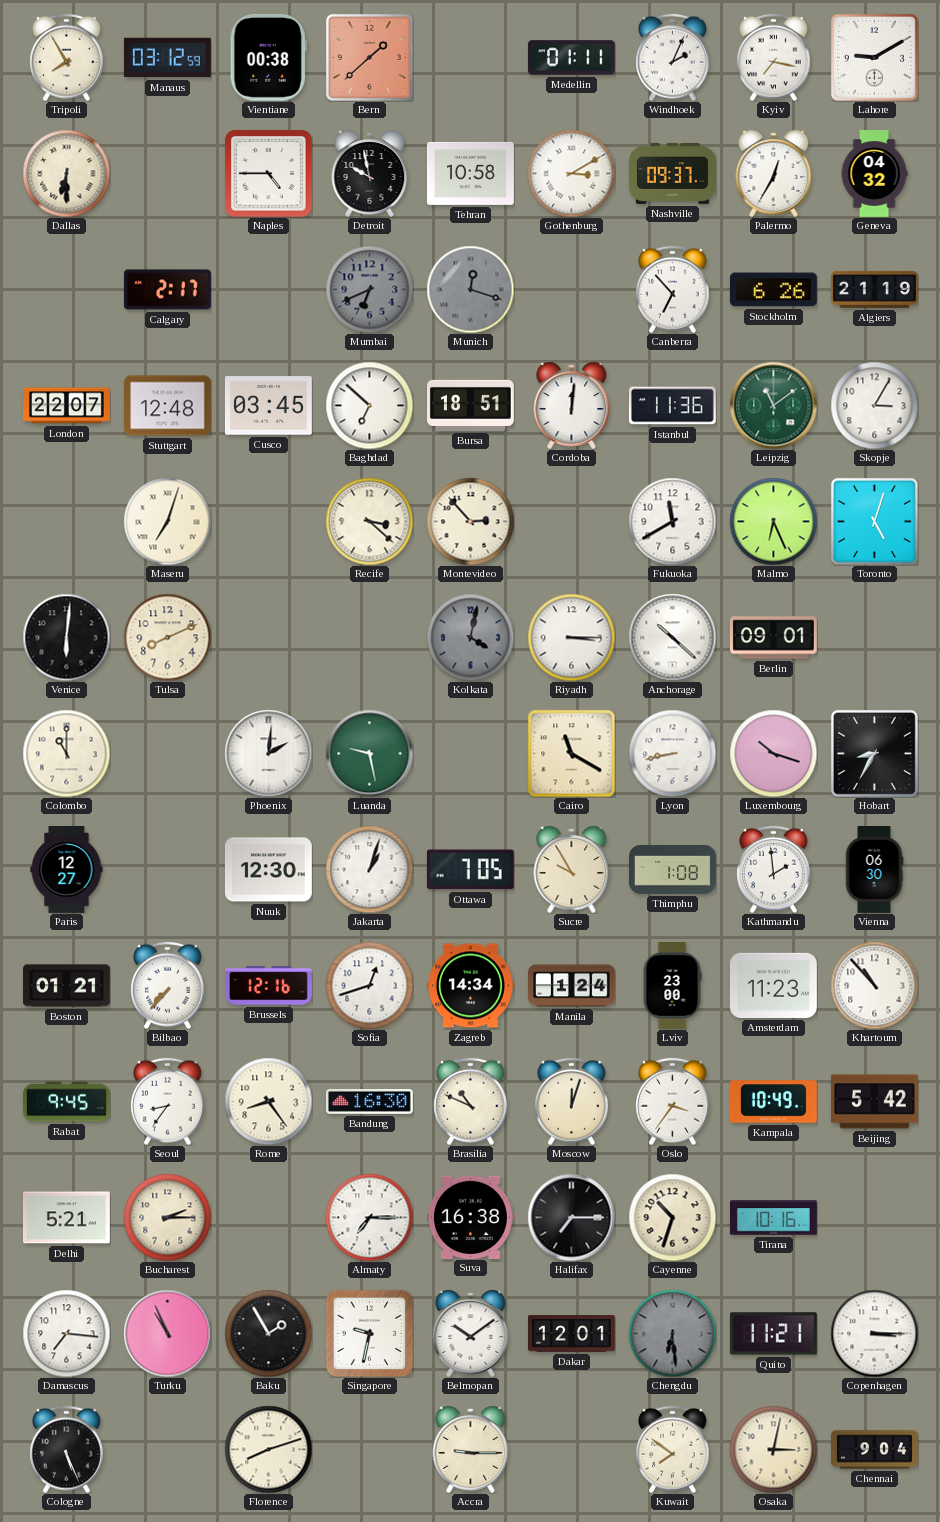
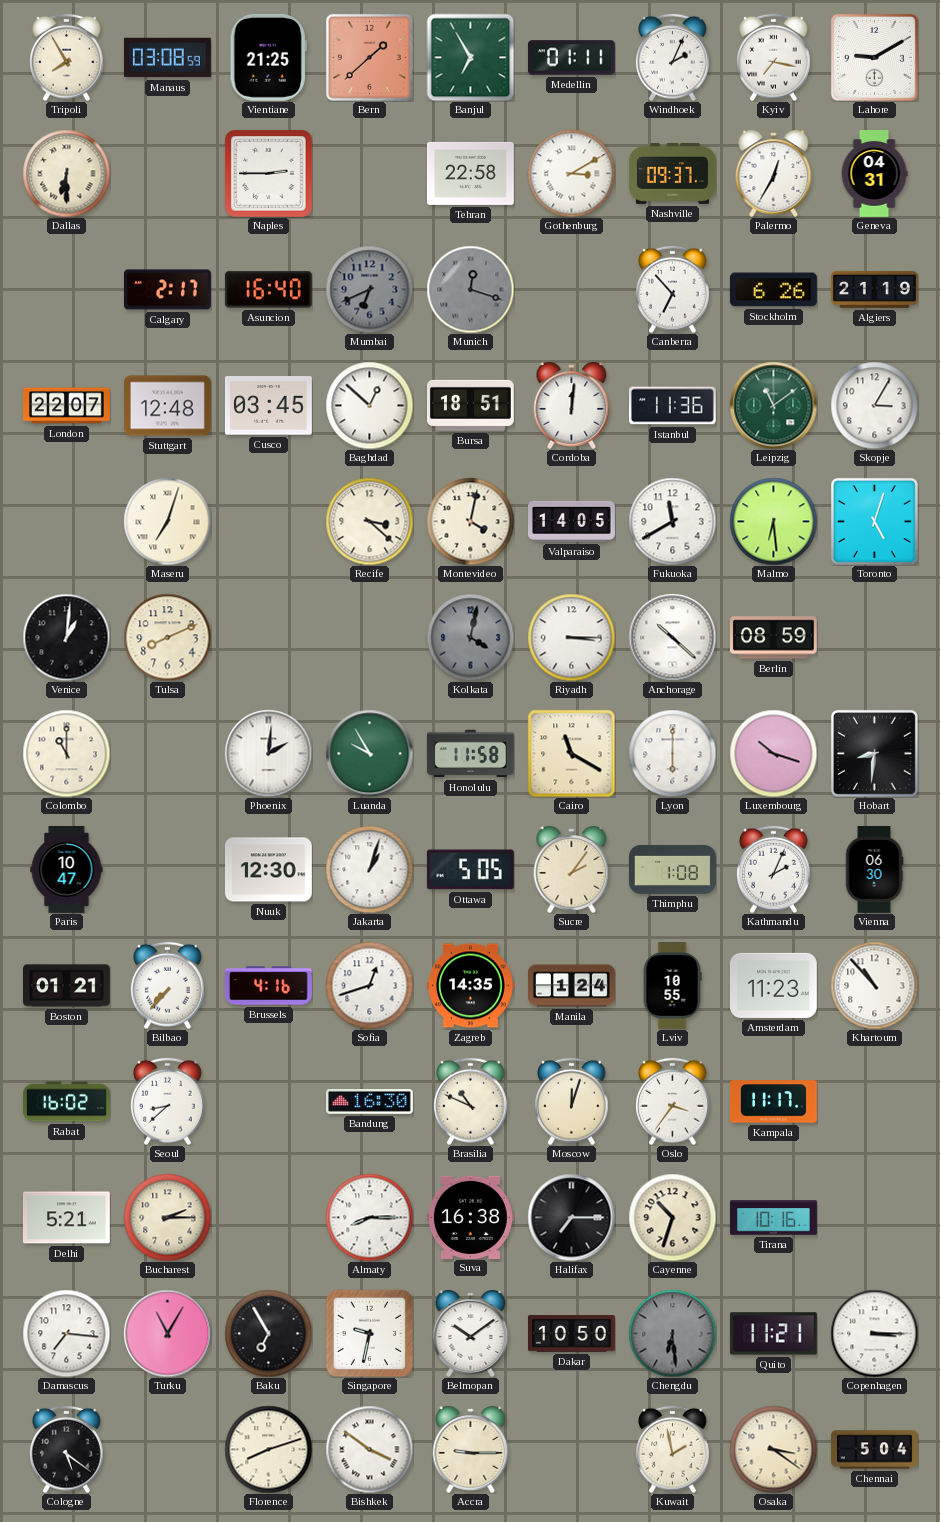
Manaus: 03:12 -> 03:08
Vientiane: 00:38 -> 21:25
Banjul: none -> 6:55
Naples: 4:45 -> 2:45
Detroit: 9:58 -> none
Tehran: 10:58 -> 22:58
Geneva: 04:32 -> 04:31
Asuncion: none -> 16:40
Baghdad: 6:52 -> 12:52
Montevideo: 2:53 -> 4:02
Valparaiso: none -> 14:05
Malmo: 6:26 -> 6:29
Venice: 6:01 -> 1:01
Berlin: 09:01 -> 08:59
Luanda: 9:28 -> 9:55
Honolulu: none -> 11:58
Lyon: 8:43 -> 6:00
Hobart: 8:35 -> 8:31
Paris: 12:27 -> 10:47
Ottawa: 7:05 -> 5:05
Sucre: 9:55 -> 2:06
Kathmandu: 1:59 -> 2:04
Brussels: 12:16 -> 4:16
Zagreb: 14:34 -> 14:35
Lviv: 23:00 -> 10:55
Rabat: 9:45 -> 16:02
Seoul: 8:36 -> 8:38
Rome: 8:24 -> none
Kampala: 10:49 -> 11:17
Beijing: 5:42 -> none
Almaty: 7:15 -> 8:15
Turku: 10:56 -> 11:05
Baku: 1:55 -> 6:55
Dakar: 12:01 -> 10:50
Cologne: 5:26 -> 5:21
Bishkek: none -> 3:51
Kuwait: 7:51 -> 1:58
Osaka: 3:02 -> 3:21
Chennai: 9:04 -> 5:04
